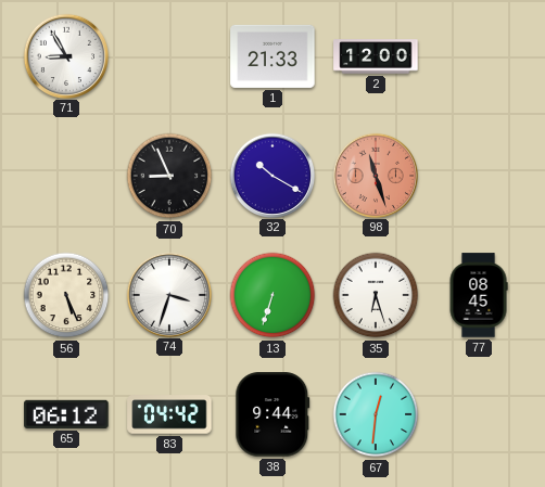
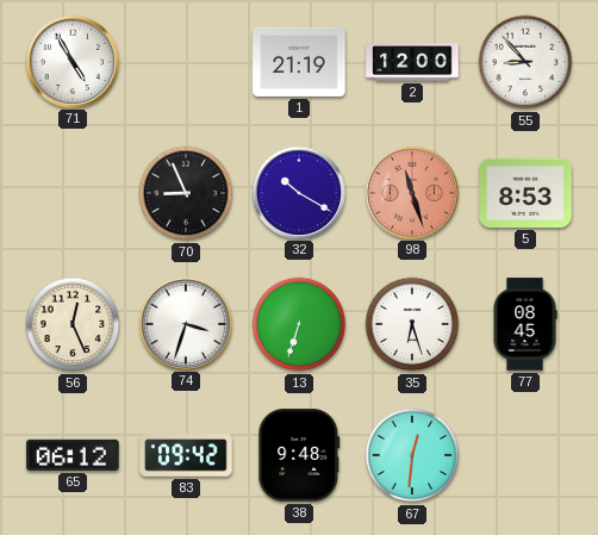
71: 8:55 -> 4:55
1: 21:33 -> 21:19
55: none -> 8:53
5: none -> 8:53
56: 5:26 -> 12:26
83: 04:42 -> 09:42
38: 9:44 -> 9:48
